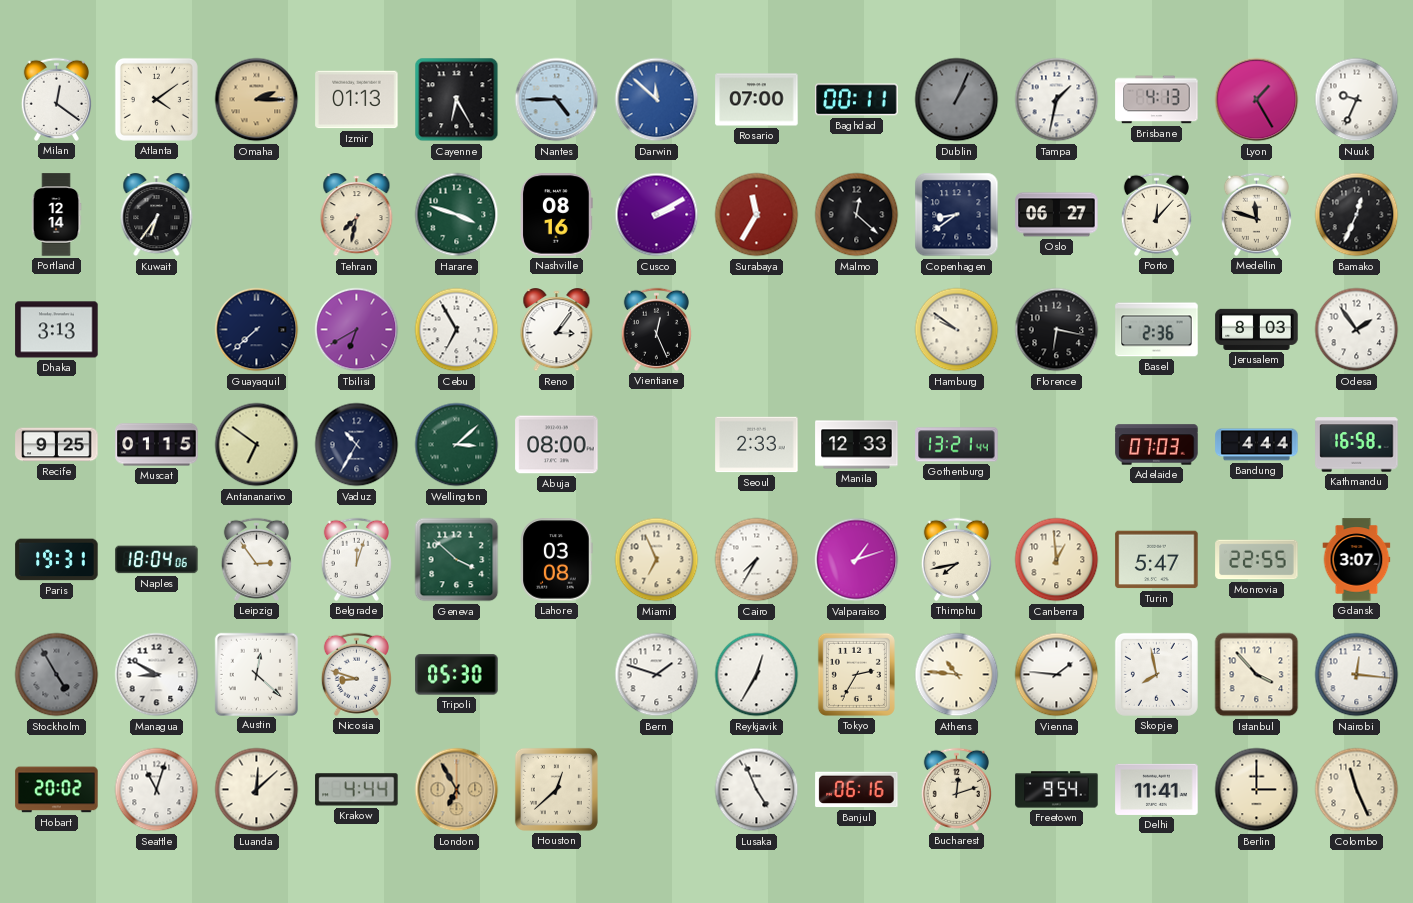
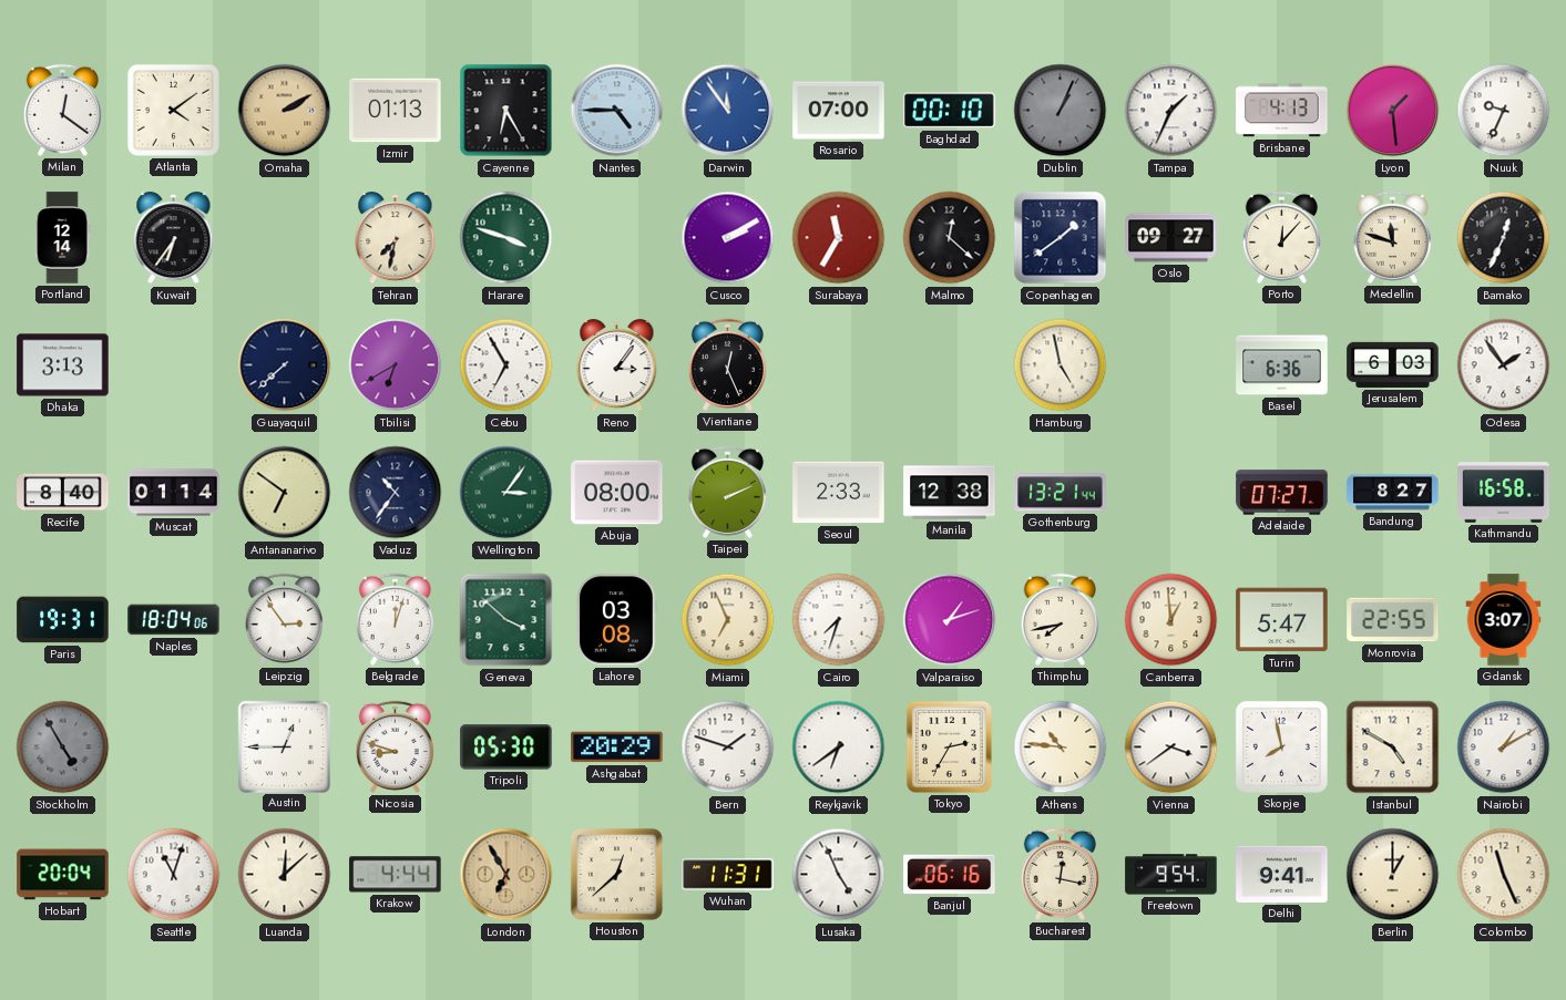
Omaha: 2:15 -> 2:10
Darwin: 11:52 -> 11:54
Baghdad: 00:11 -> 00:10
Tampa: 1:32 -> 1:34
Lyon: 1:25 -> 1:29
Nashville: 08:16 -> none
Copenhagen: 8:39 -> 1:39
Oslo: 06:27 -> 09:27
Hamburg: 9:51 -> 4:58
Florence: 6:17 -> none
Basel: 2:36 -> 6:36
Jerusalem: 8:03 -> 6:03
Recife: 9:25 -> 8:40
Muscat: 01:15 -> 01:14
Vaduz: 10:35 -> 10:36
Wellington: 3:08 -> 3:06
Taipei: none -> 2:11
Manila: 12:33 -> 12:38
Adelaide: 07:03 -> 07:27
Bandung: 4:44 -> 8:27
Cairo: 7:35 -> 7:33
Managua: 8:50 -> none
Austin: 12:22 -> 12:45
Ashgabat: none -> 20:29
Reykjavik: 12:35 -> 6:39
Vienna: 1:46 -> 3:39
Istanbul: 3:53 -> 4:50
Nairobi: 12:16 -> 1:10
Hobart: 20:02 -> 20:04
Wuhan: none -> 11:31
Bucharest: 12:12 -> 12:17
Delhi: 11:41 -> 9:41
Berlin: 3:00 -> 1:00
